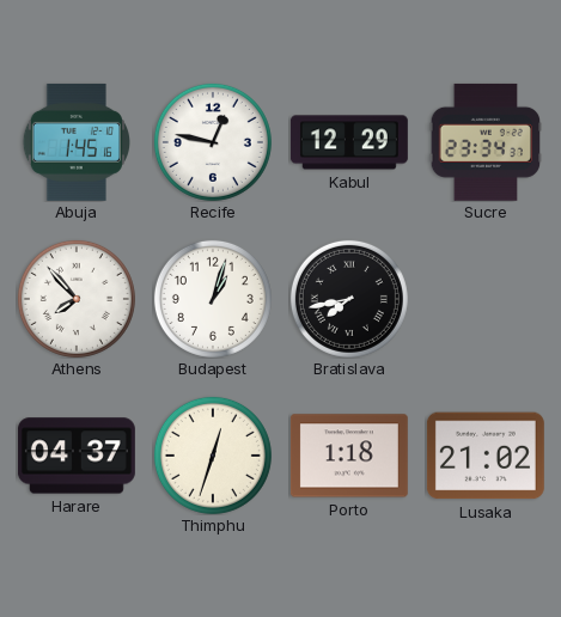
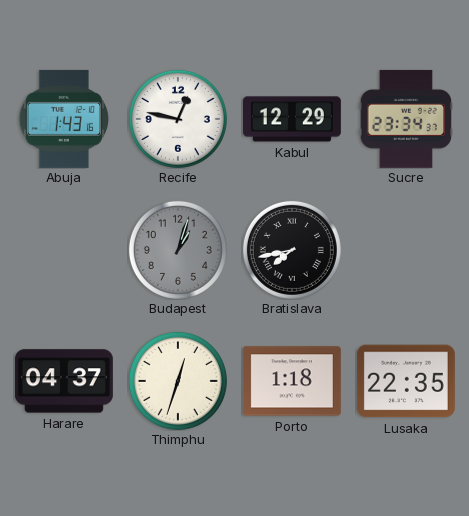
Abuja: 1:45 -> 1:43
Athens: 7:53 -> none
Budapest dial: white -> grey
Lusaka: 21:02 -> 22:35
